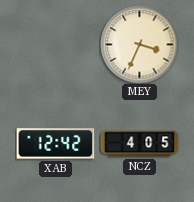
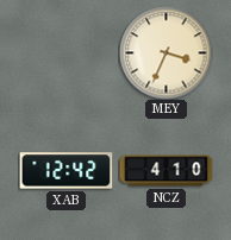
NCZ: 4:05 -> 4:10
